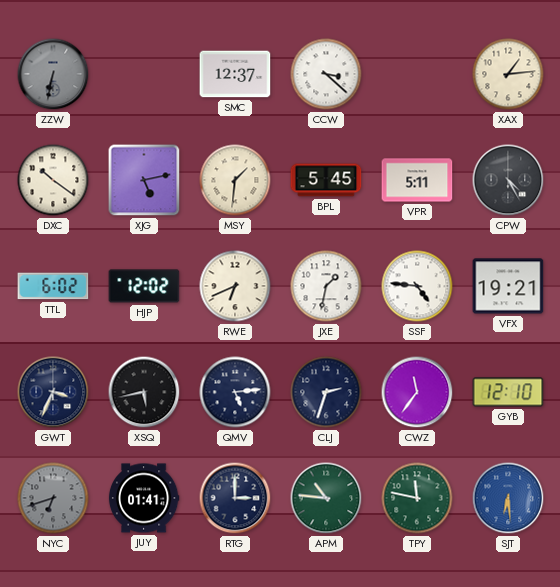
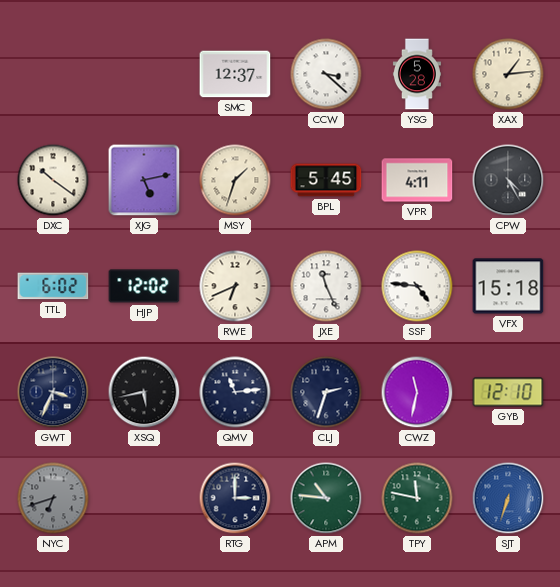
ZZW: 6:32 -> none
YSG: none -> 5:28
MSY: 1:31 -> 1:33
VPR: 5:11 -> 4:11
JXE: 1:32 -> 11:26
VFX: 19:21 -> 15:18
QMV: 5:14 -> 11:14
CWZ: 11:36 -> 11:32
JUY: 01:41 -> none
SJT: 6:29 -> 6:33
